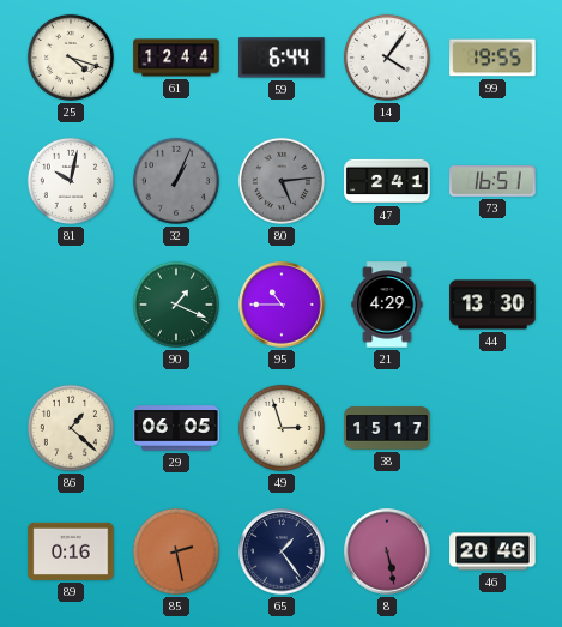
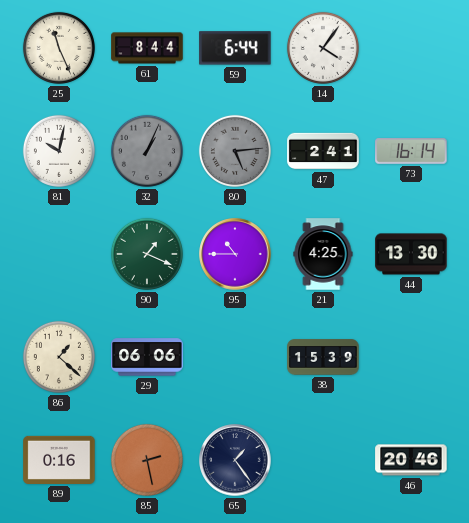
25: 4:18 -> 11:26
61: 12:44 -> 8:44
99: 19:55 -> none
73: 16:51 -> 16:14
21: 4:29 -> 4:25
29: 06:05 -> 06:06
49: 2:57 -> none
38: 15:17 -> 15:39
8: 5:28 -> none
